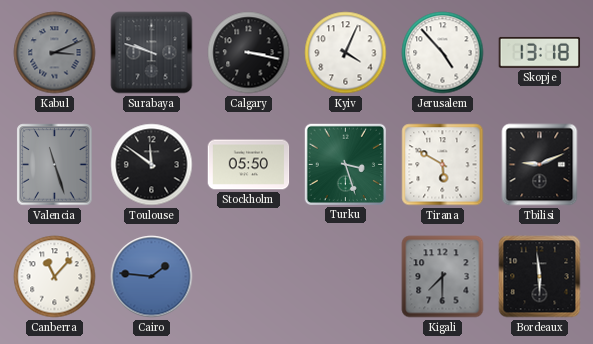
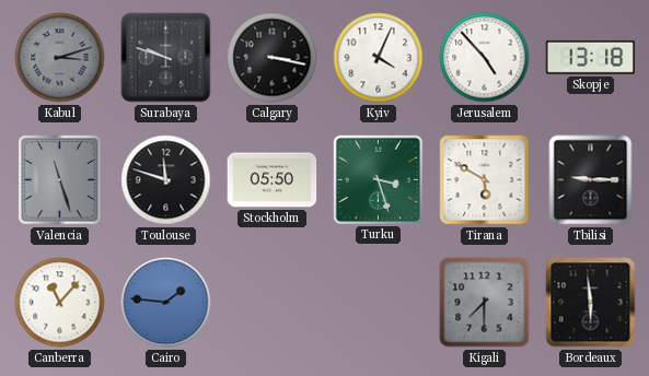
Kabul: 3:11 -> 3:12
Toulouse: 11:51 -> 11:48
Tbilisi: 9:11 -> 9:15
